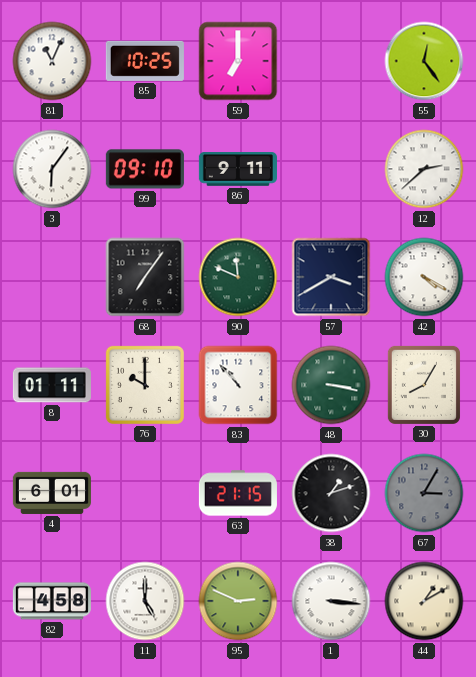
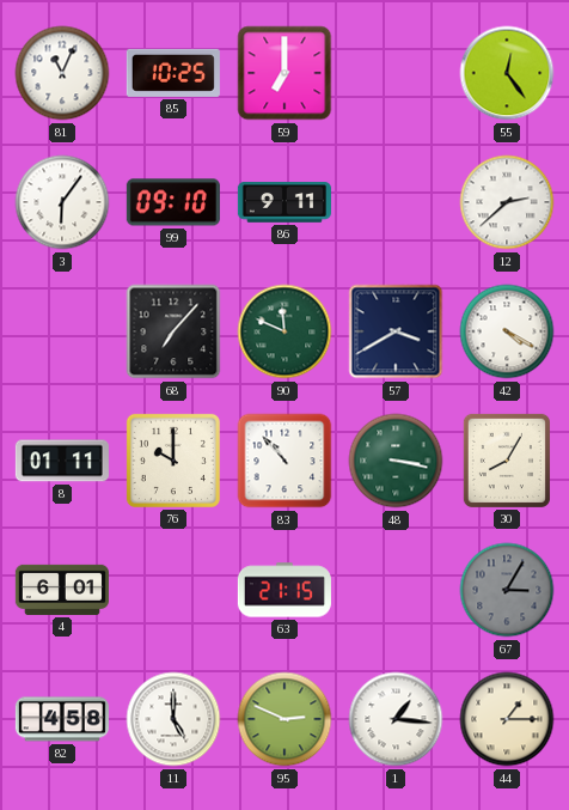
68: 7:06 -> 7:07
38: 1:12 -> none
1: 3:16 -> 1:16
44: 1:10 -> 1:15
